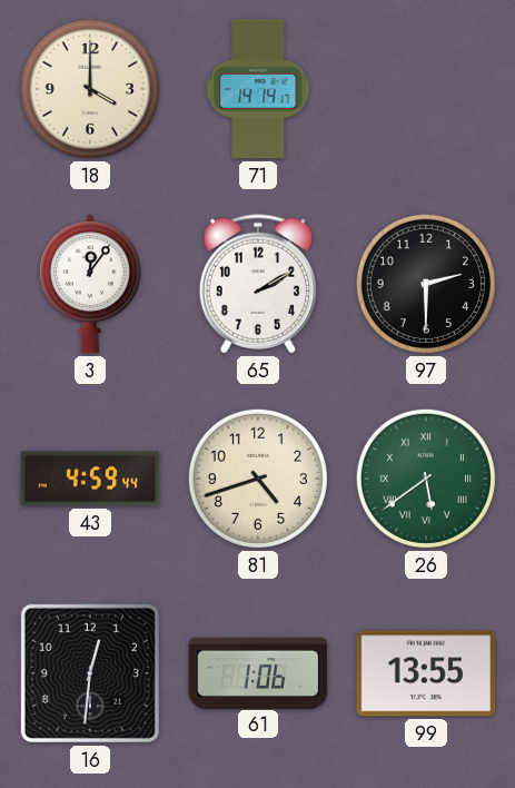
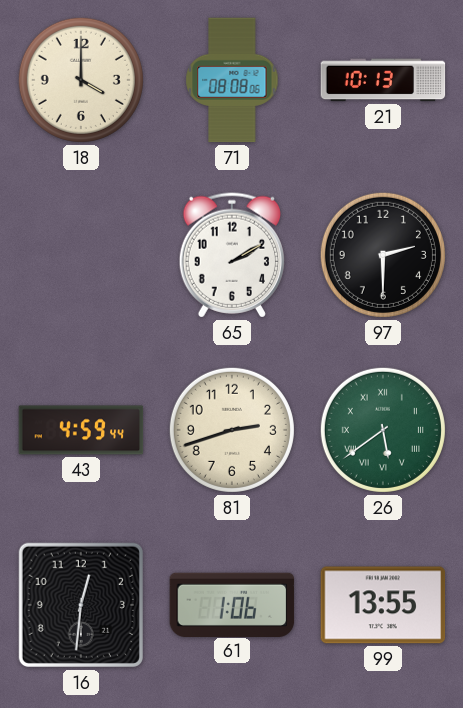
71: 14:14 -> 08:08
21: none -> 10:13
3: 12:06 -> none
81: 4:42 -> 2:42
